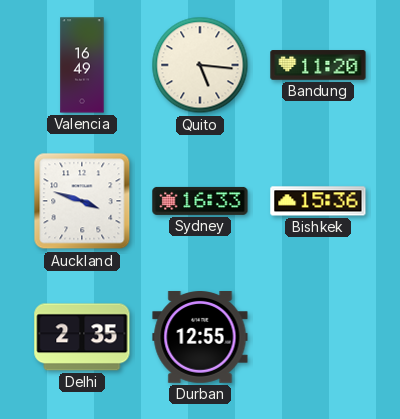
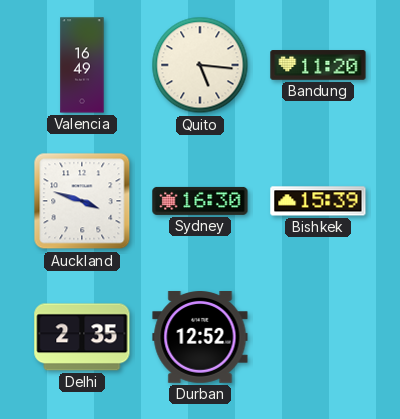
Sydney: 16:33 -> 16:30
Bishkek: 15:36 -> 15:39
Durban: 12:55 -> 12:52
